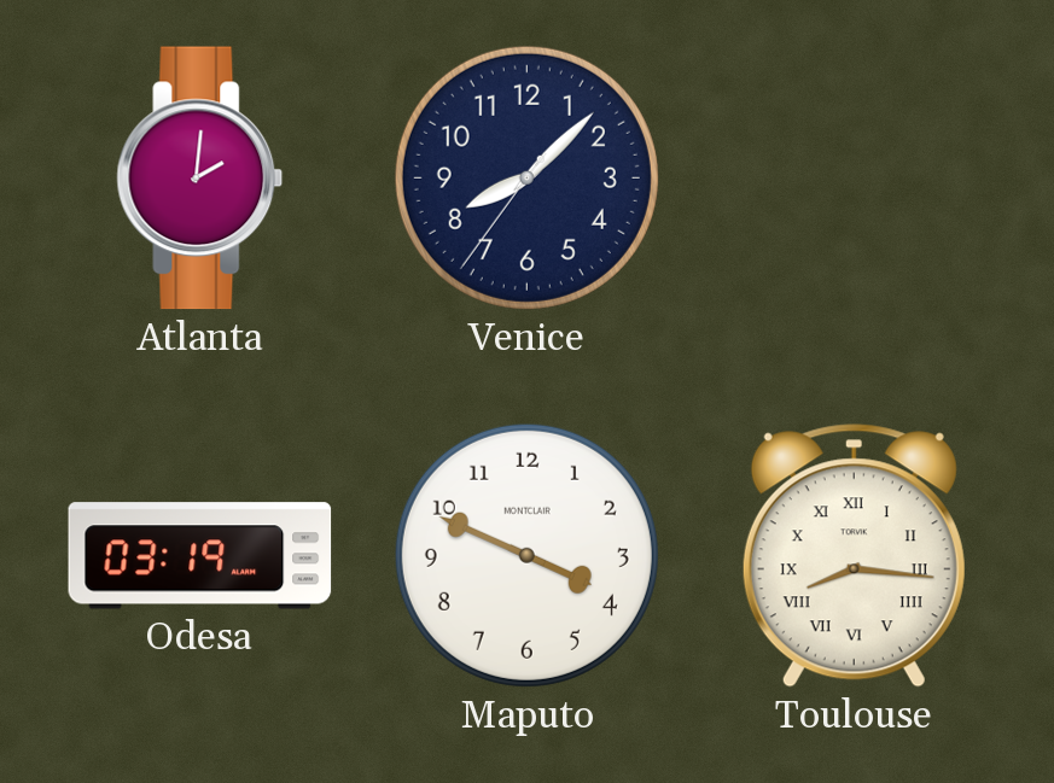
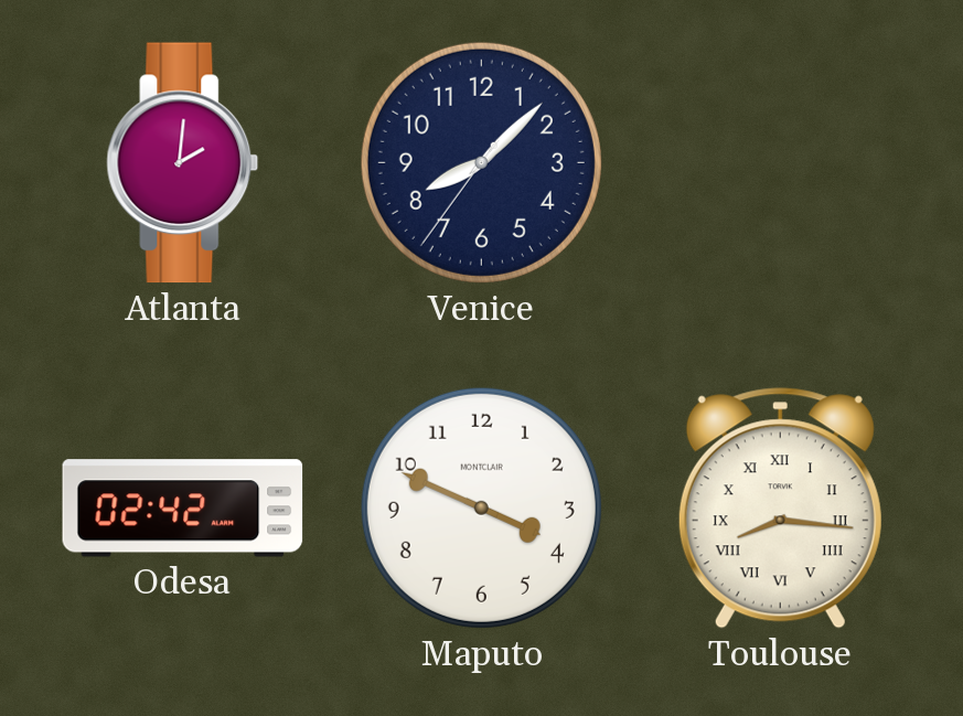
Odesa: 03:19 -> 02:42
